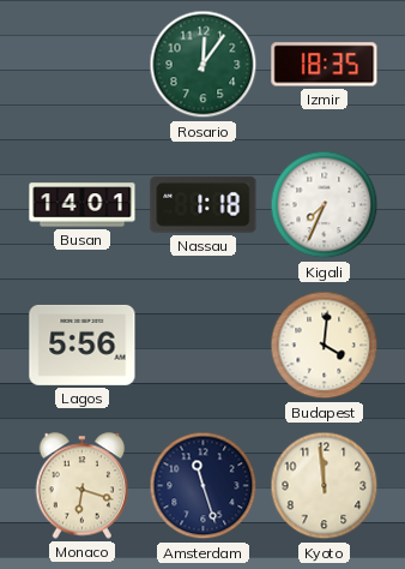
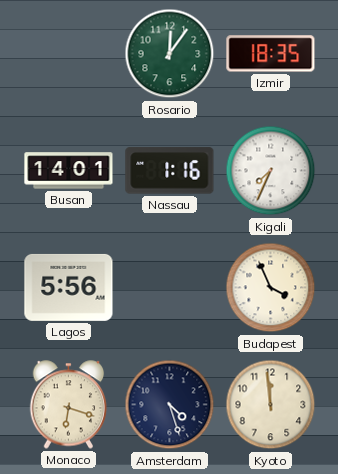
Nassau: 1:18 -> 1:16
Budapest: 4:01 -> 3:56
Amsterdam: 11:27 -> 4:27
